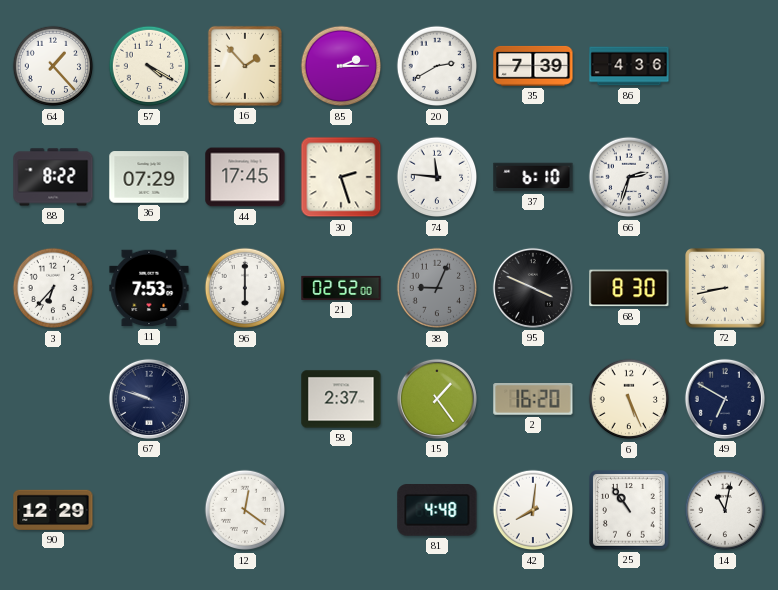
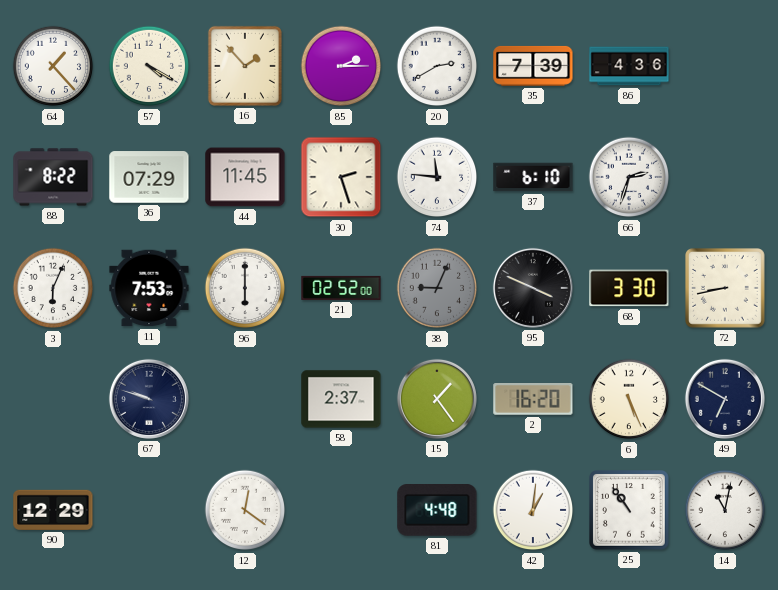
44: 17:45 -> 11:45
3: 6:37 -> 6:04
68: 8:30 -> 3:30
42: 8:01 -> 1:01
